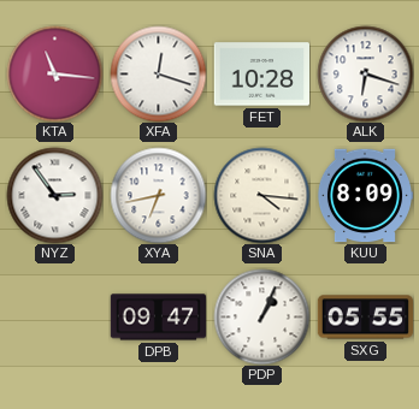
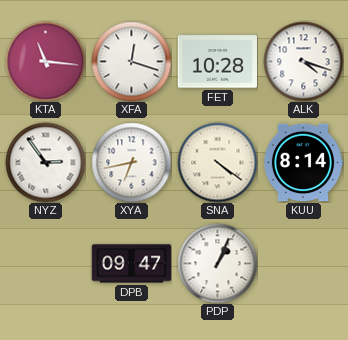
ALK: 6:18 -> 4:18
SNA: 4:16 -> 4:21
KUU: 8:09 -> 8:14
SXG: 05:55 -> none
